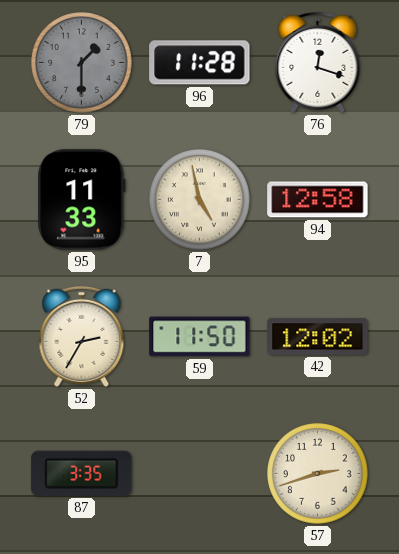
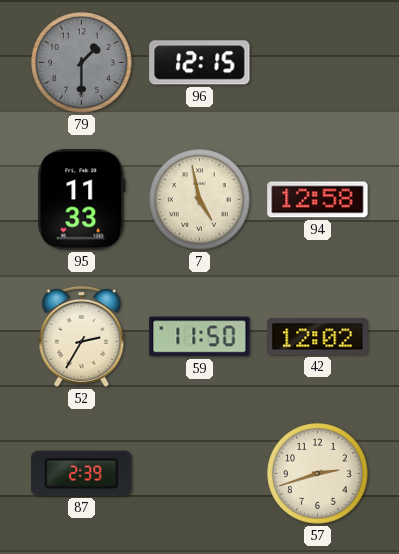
96: 11:28 -> 12:15
76: 12:18 -> none
87: 3:35 -> 2:39
